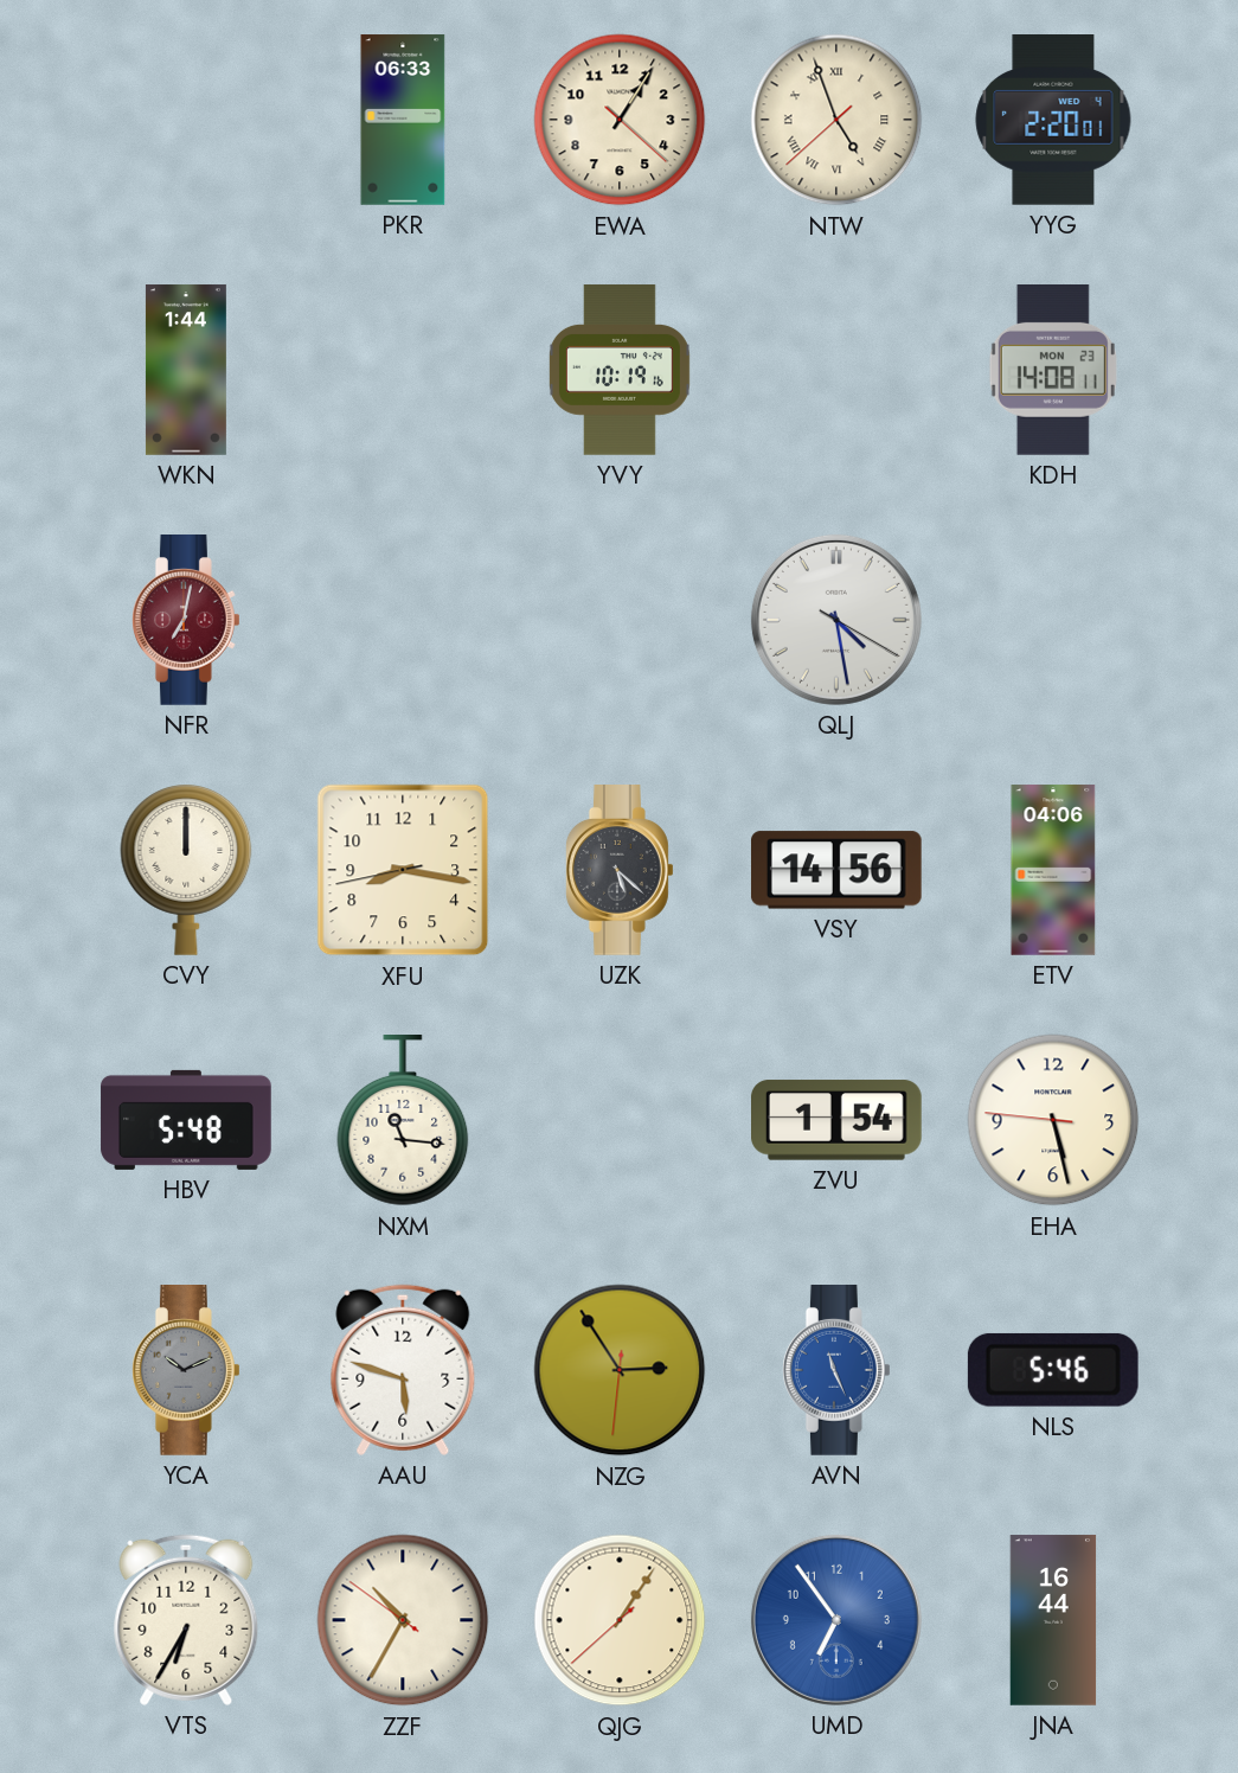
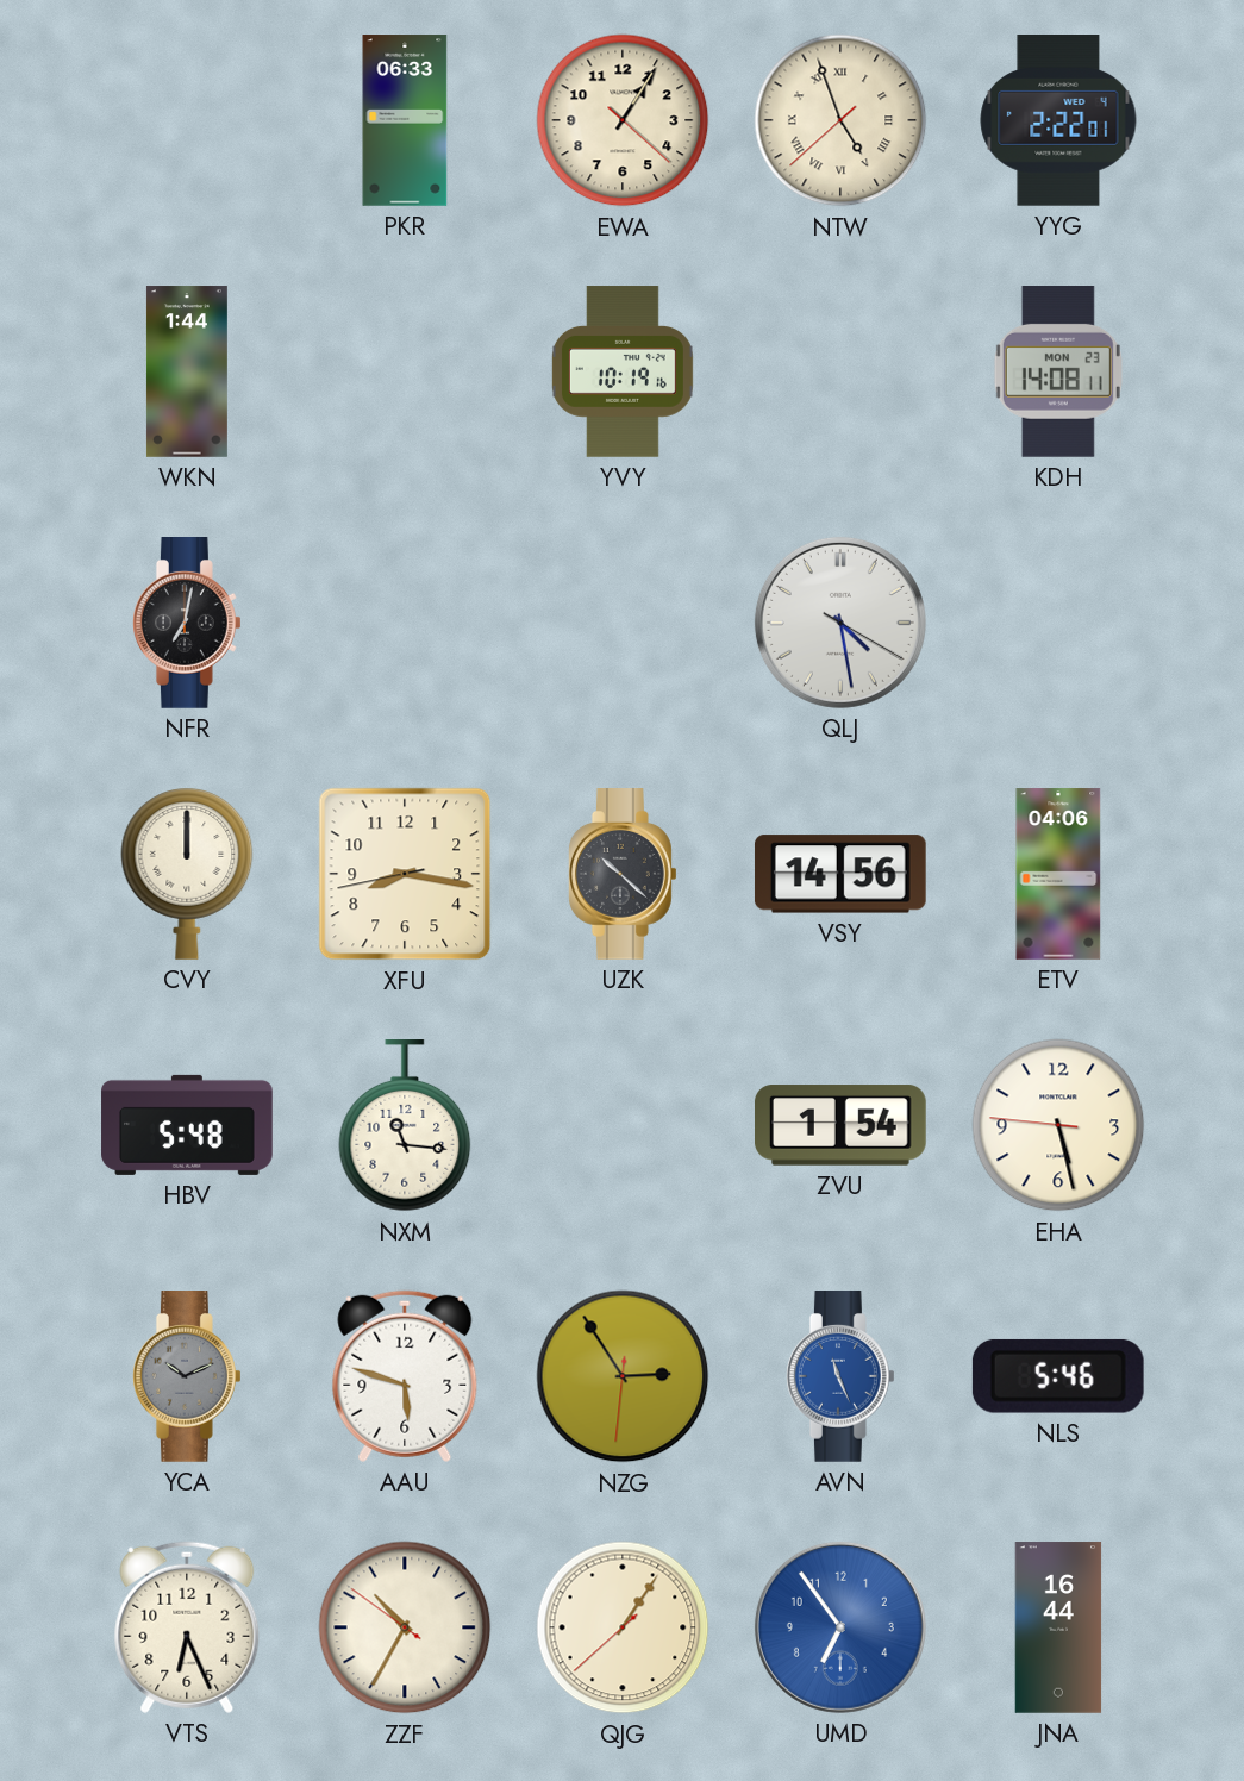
YYG: 2:20 -> 2:22
NFR dial: burgundy -> black
UZK: 5:22 -> 10:22
VTS: 6:35 -> 6:26
